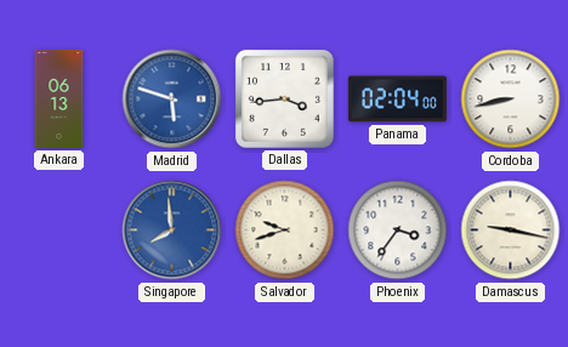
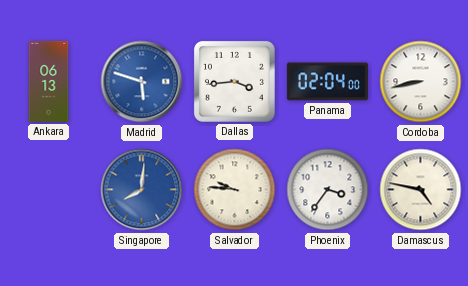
Singapore: 7:59 -> 8:01
Salvador: 9:42 -> 9:46
Damascus: 9:17 -> 4:47
